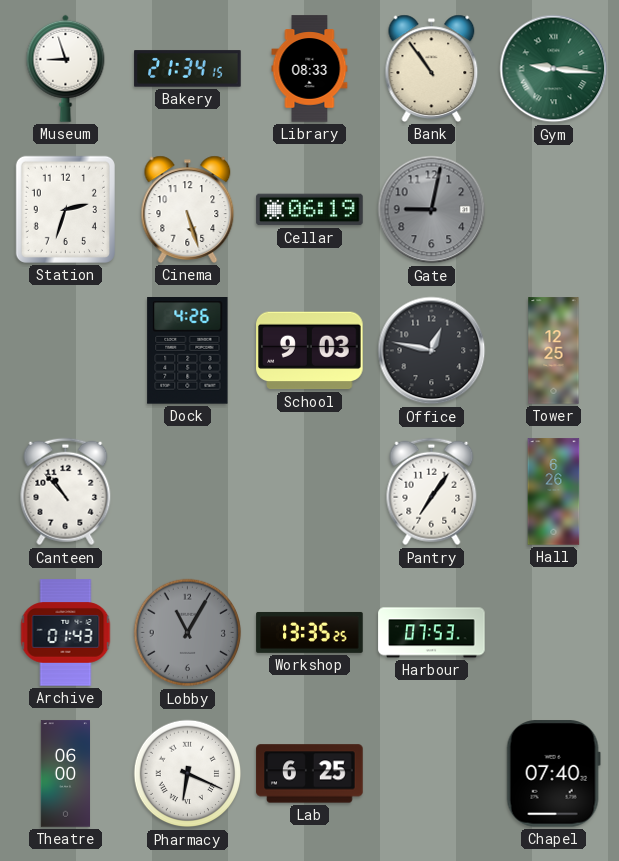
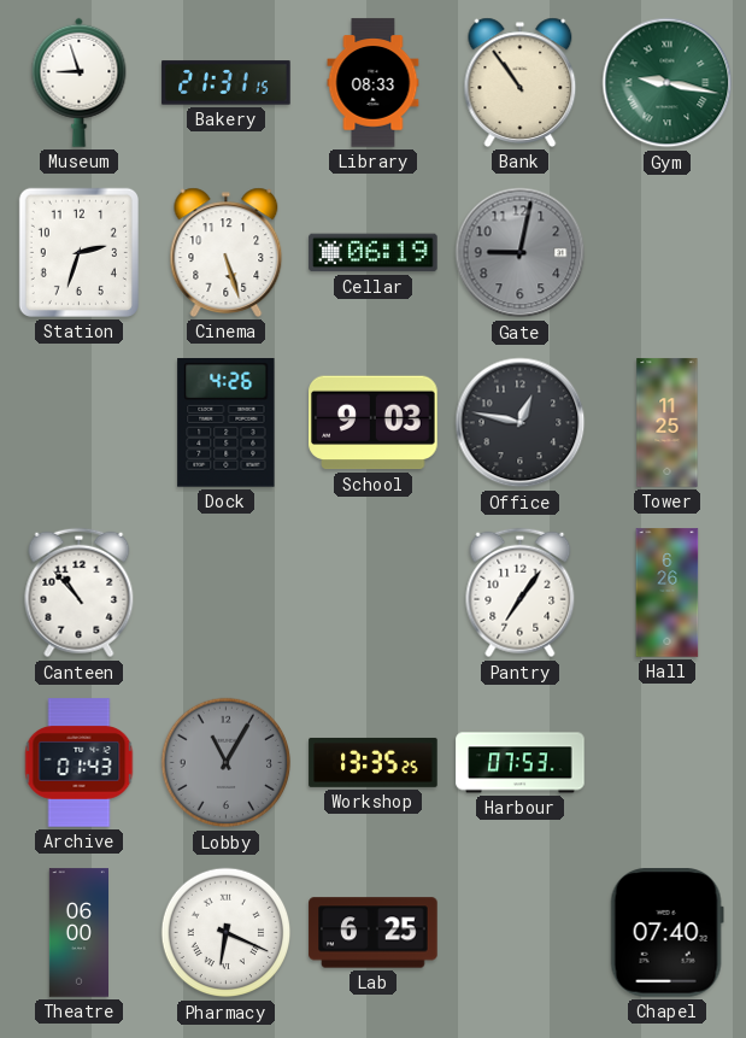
Bakery: 21:34 -> 21:31
Gym: 9:16 -> 9:17
Tower: 12:25 -> 11:25
